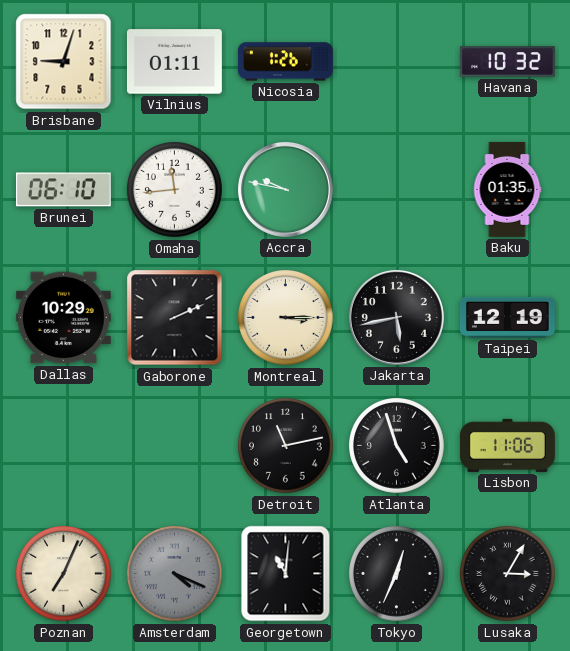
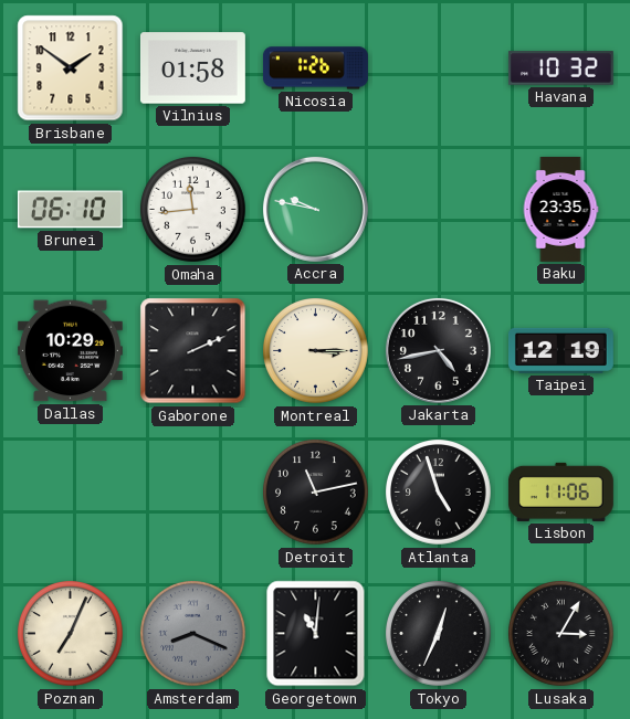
Brisbane: 9:03 -> 1:51
Vilnius: 01:11 -> 01:58
Baku: 01:35 -> 23:35
Jakarta: 5:43 -> 4:43
Amsterdam: 4:19 -> 8:19
